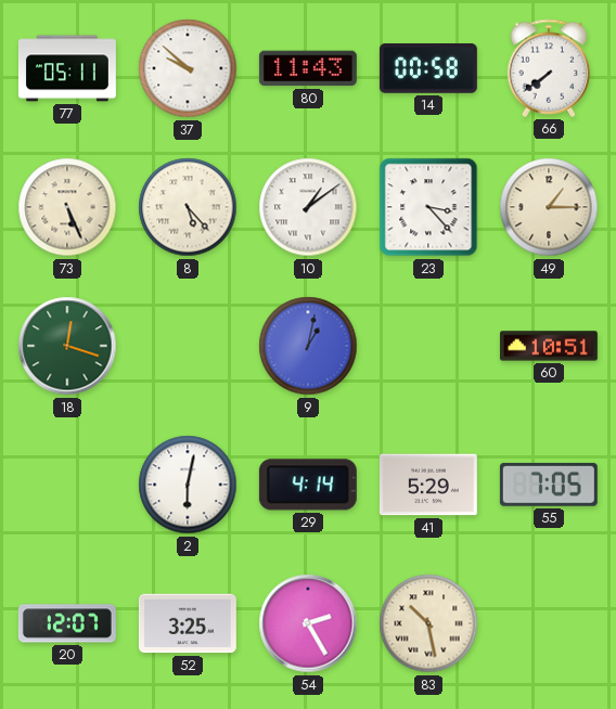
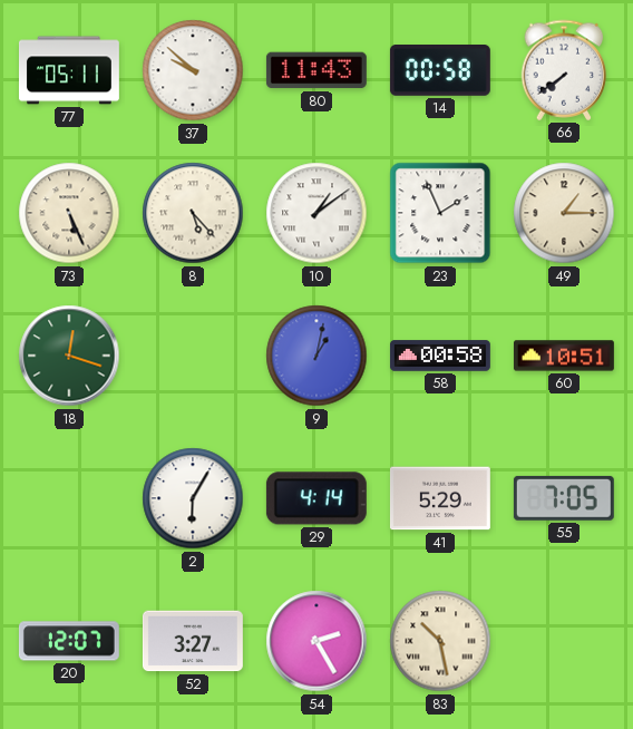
23: 3:23 -> 1:56
58: none -> 00:58
2: 6:02 -> 6:05
52: 3:25 -> 3:27
